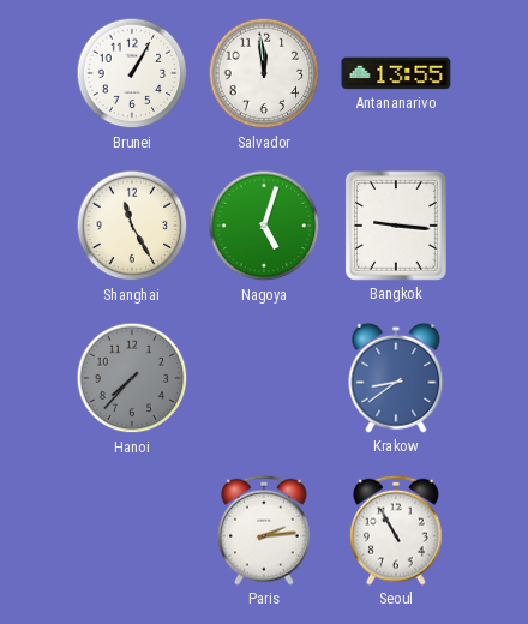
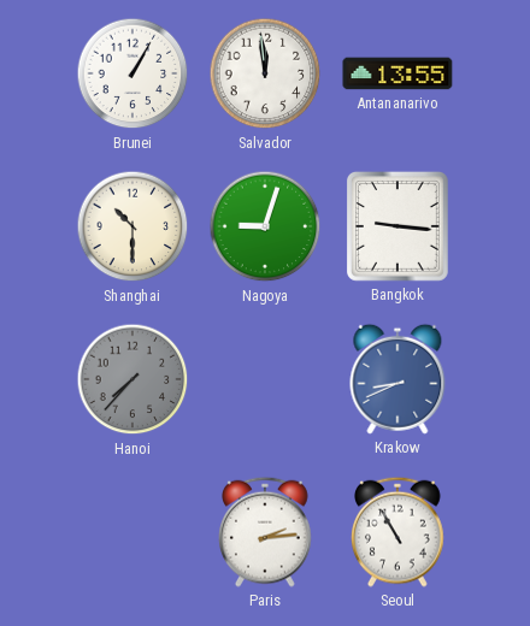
Shanghai: 11:25 -> 10:30
Nagoya: 5:03 -> 9:03
Krakow: 8:39 -> 8:41
